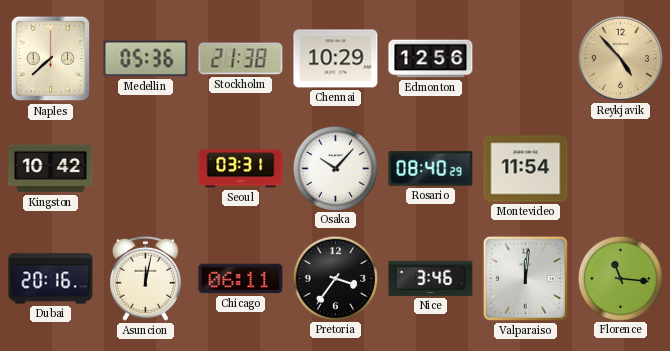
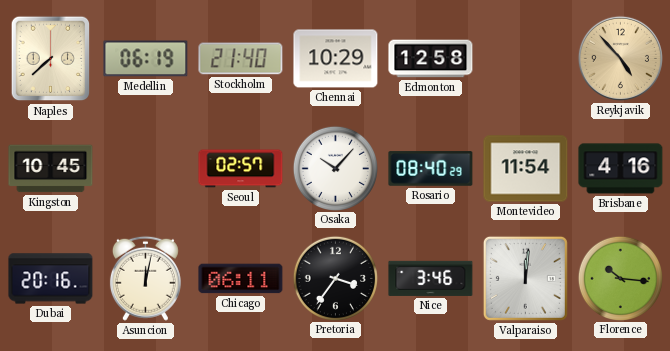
Medellin: 05:36 -> 06:19
Stockholm: 21:38 -> 21:40
Edmonton: 12:56 -> 12:58
Kingston: 10:42 -> 10:45
Seoul: 03:31 -> 02:57
Brisbane: none -> 4:16
Florence: 11:16 -> 10:16
